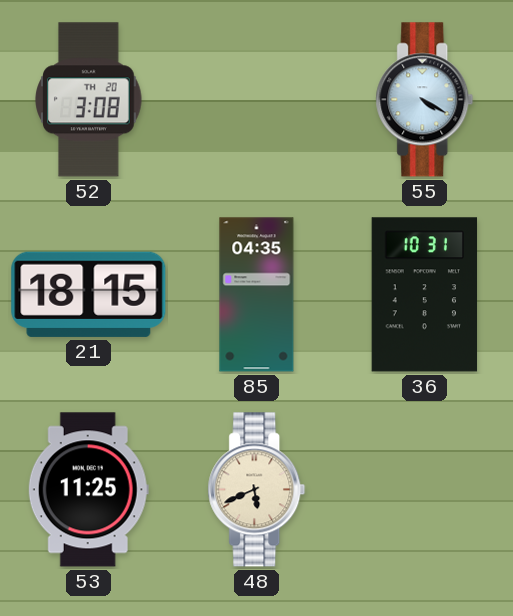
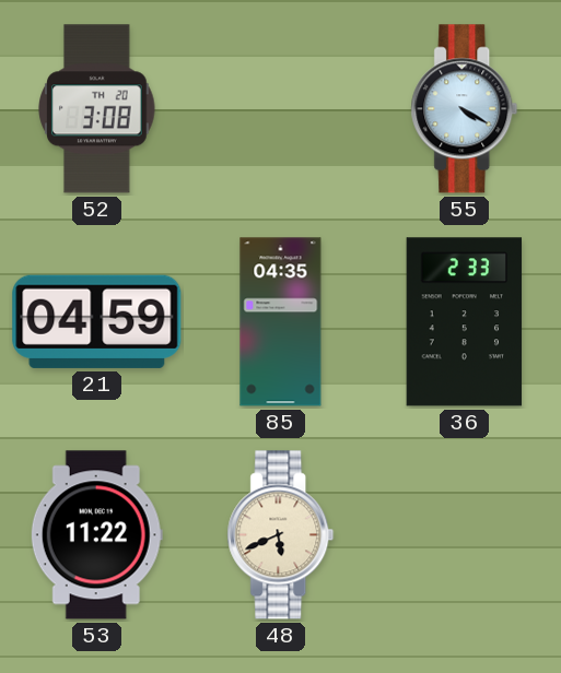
21: 18:15 -> 04:59
36: 10:31 -> 2:33
53: 11:25 -> 11:22
